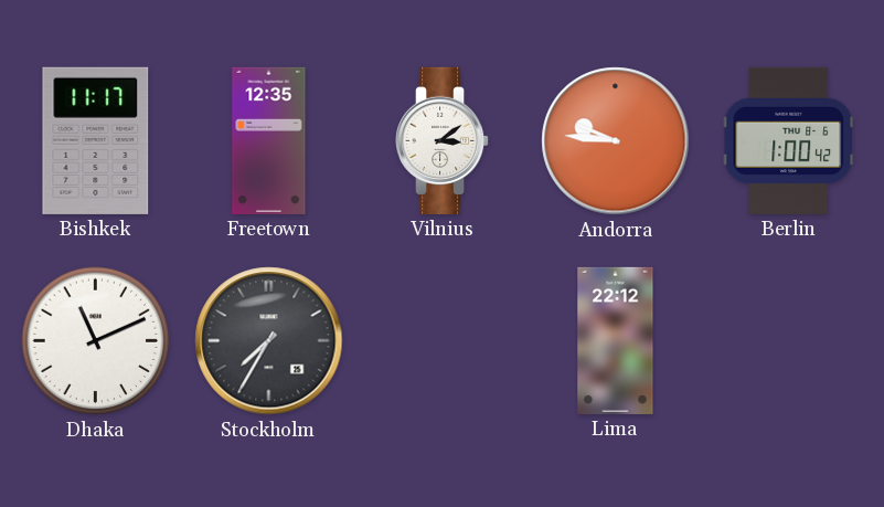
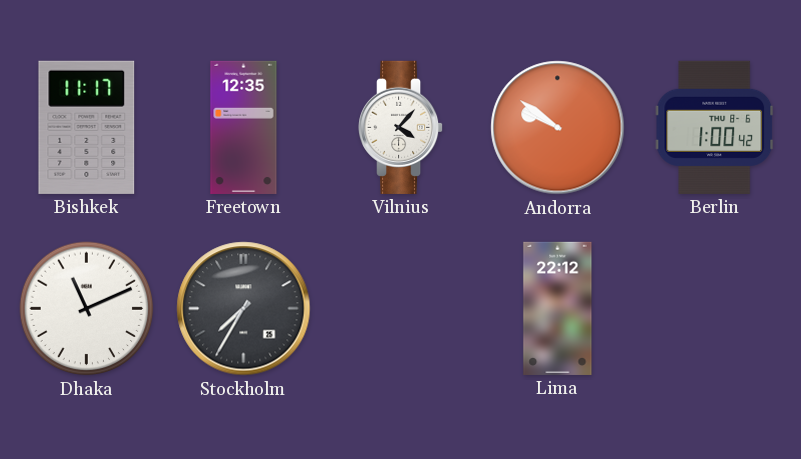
Vilnius: 3:09 -> 4:07
Andorra: 9:46 -> 9:51
